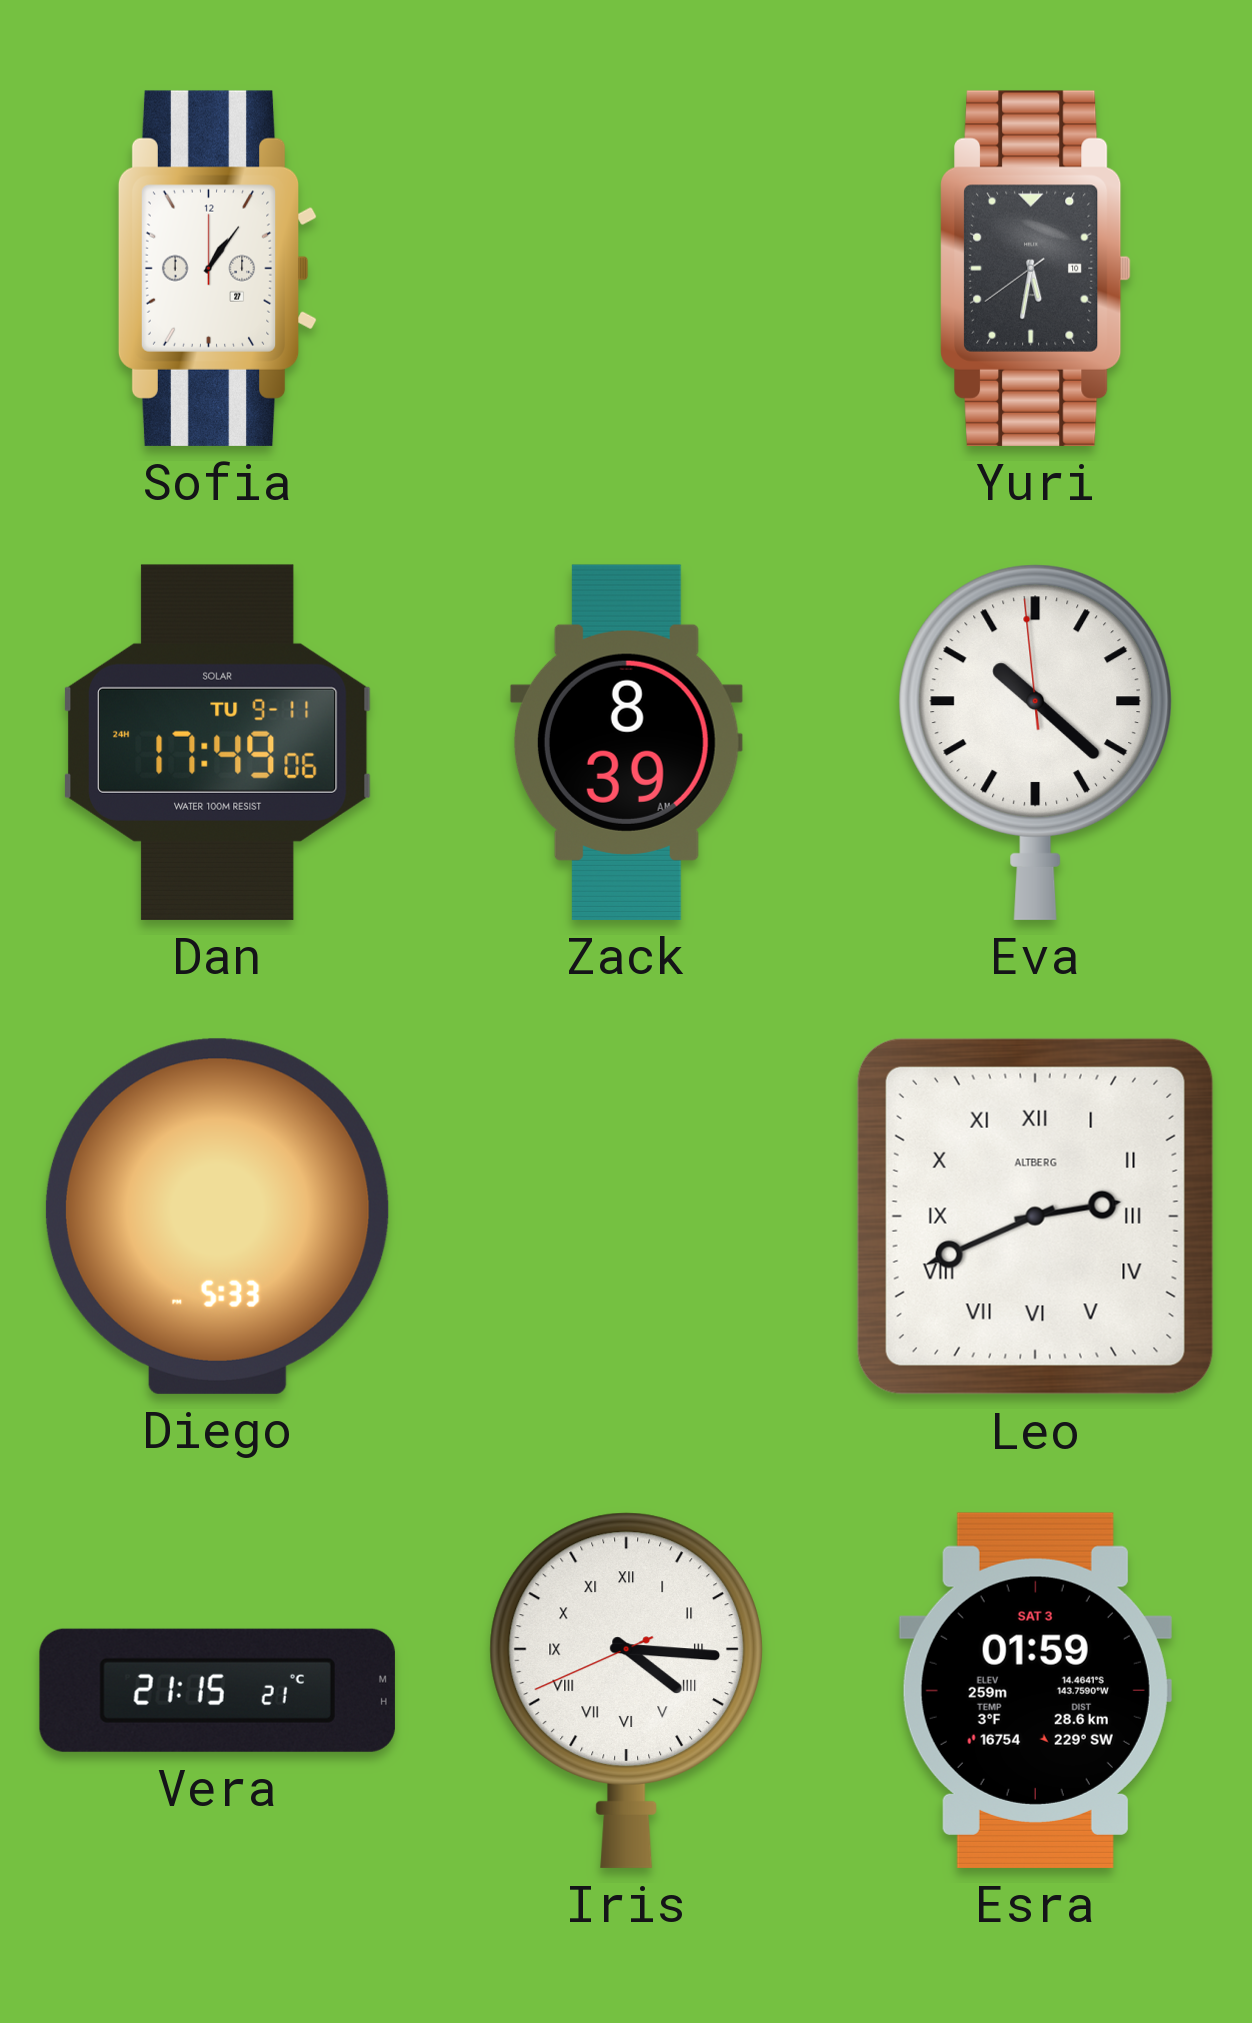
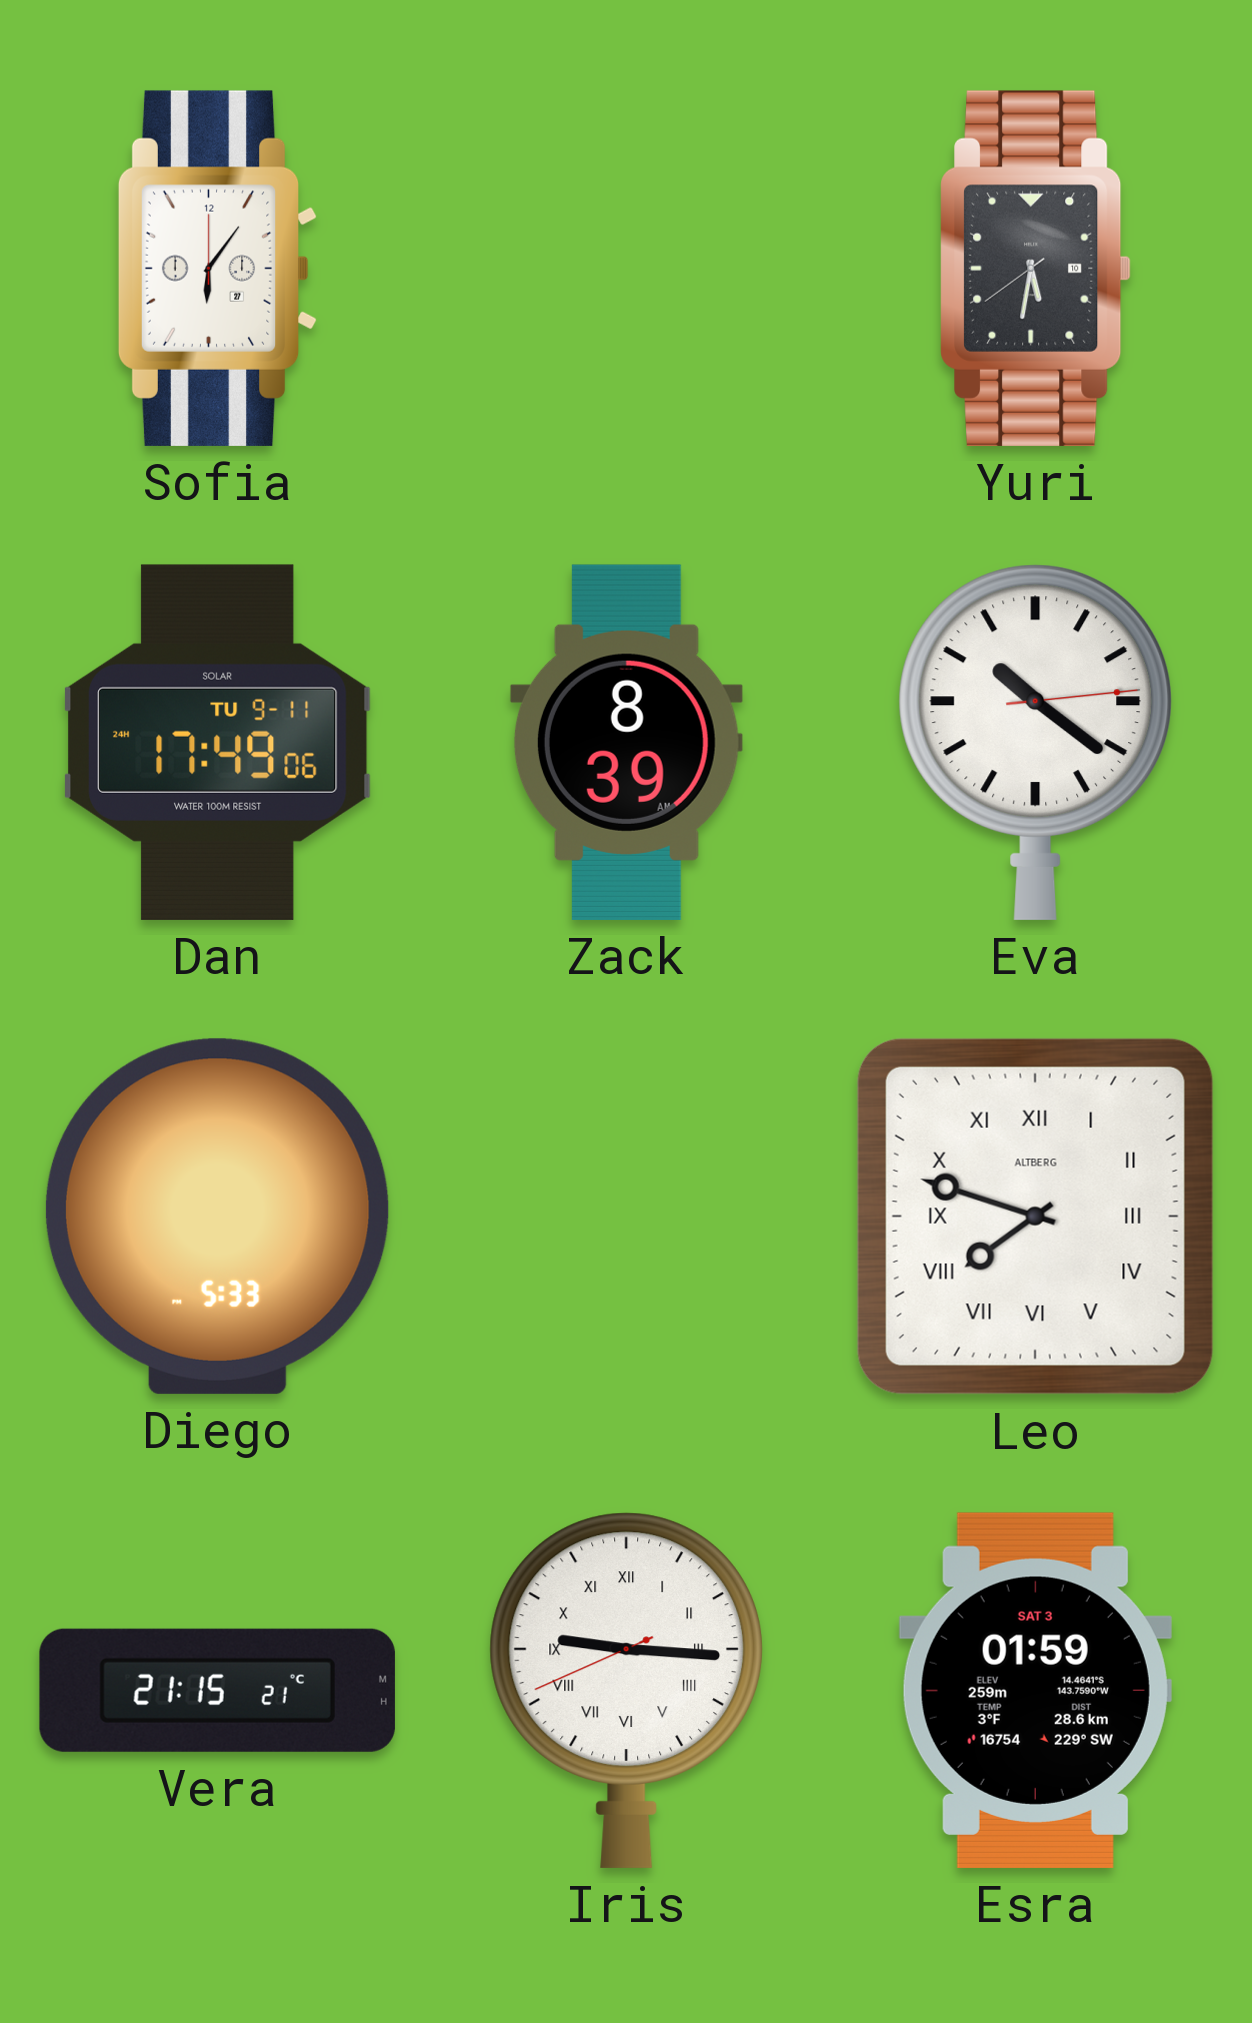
Sofia: 1:06 -> 6:06
Eva: 10:21:59 -> 10:21:14
Leo: 2:41 -> 7:48
Iris: 4:15 -> 9:15
